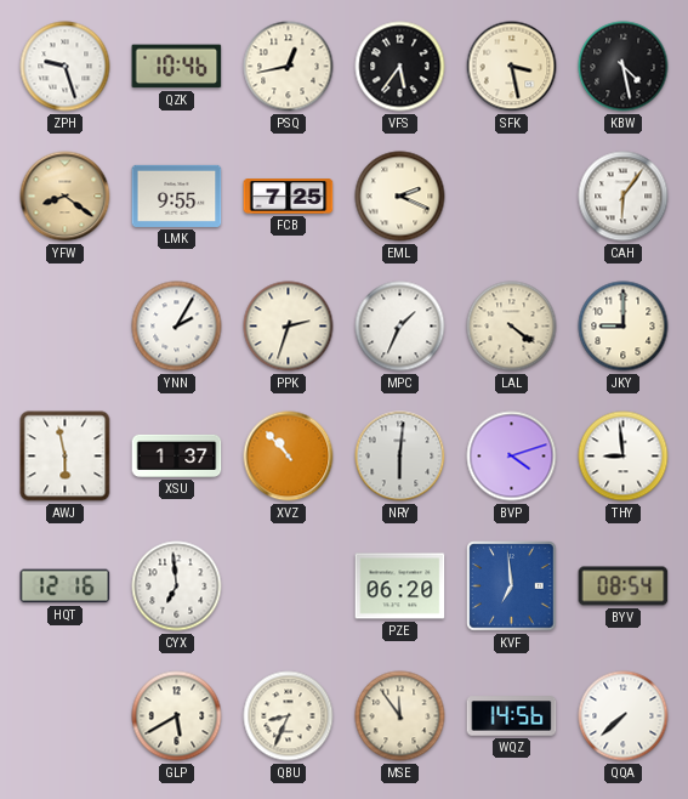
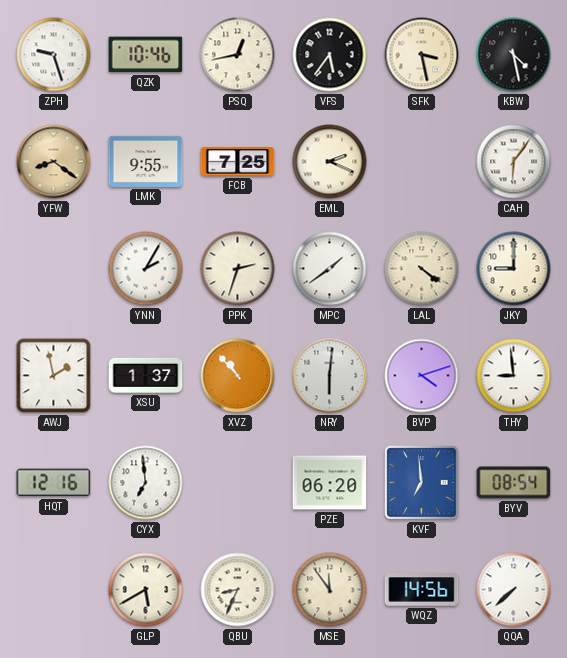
MPC: 1:34 -> 1:39
AWJ: 5:58 -> 1:58
